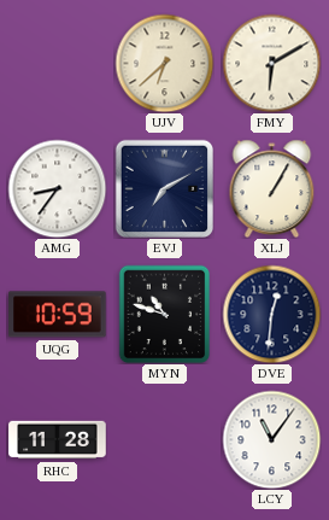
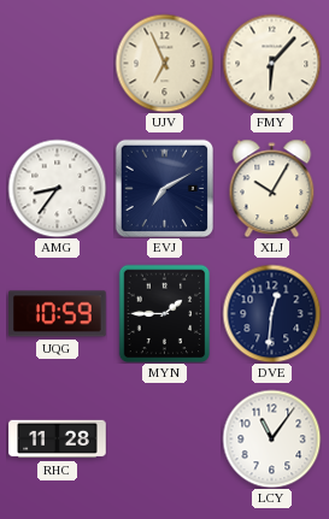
UJV: 6:38 -> 6:56
FMY: 6:10 -> 6:07
XLJ: 1:05 -> 10:05
MYN: 10:48 -> 1:45
